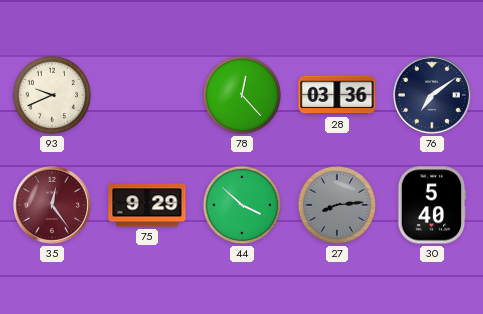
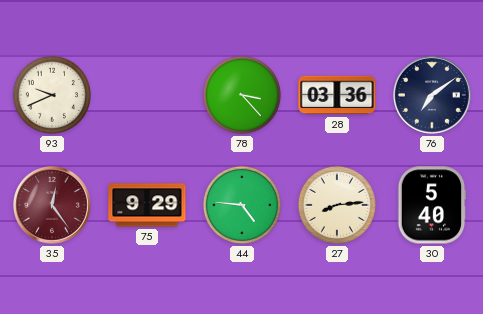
78: 12:23 -> 3:23
44: 3:52 -> 4:46
27 dial: grey -> cream
